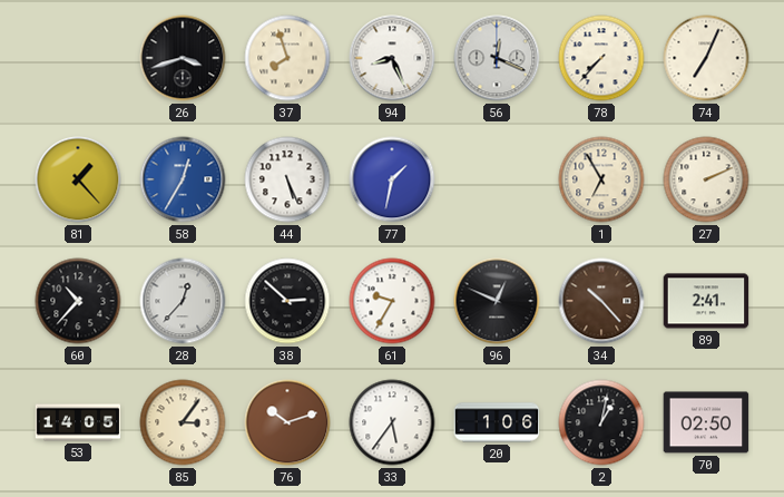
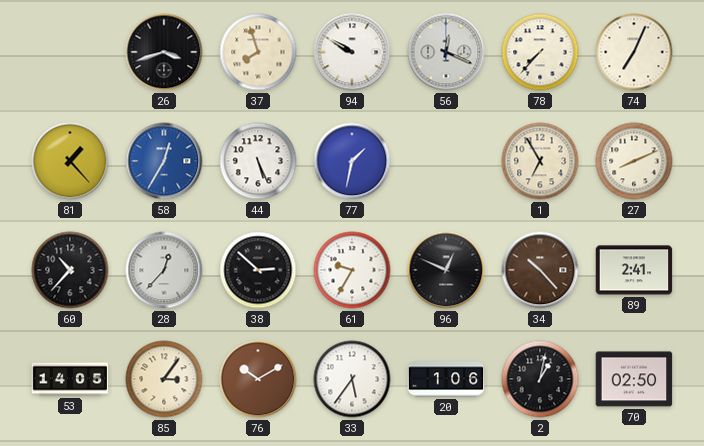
94: 8:26 -> 9:50
27: 2:11 -> 8:11
76: 10:12 -> 10:10
